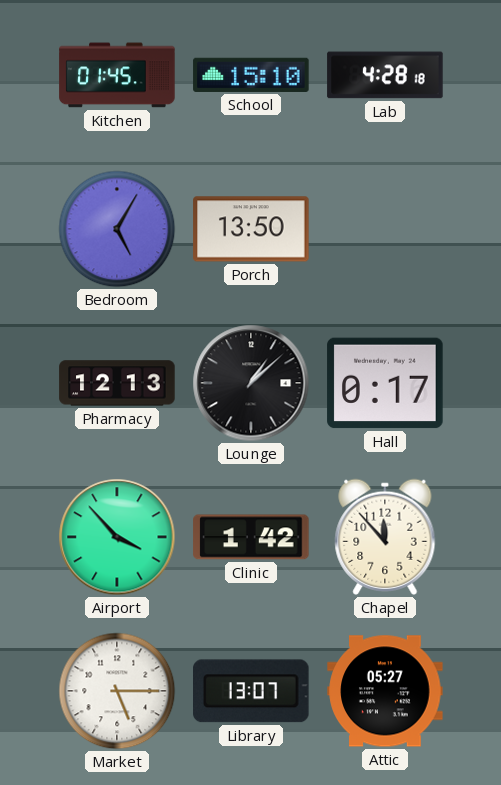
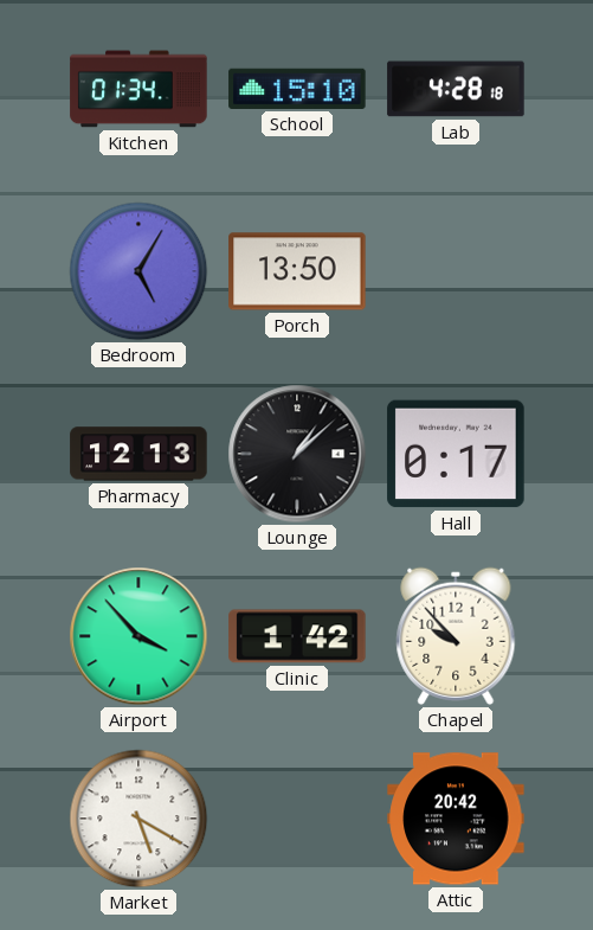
Kitchen: 01:45 -> 01:34
Chapel: 11:53 -> 9:53
Market: 5:15 -> 5:20
Library: 13:07 -> none
Attic: 05:27 -> 20:42
